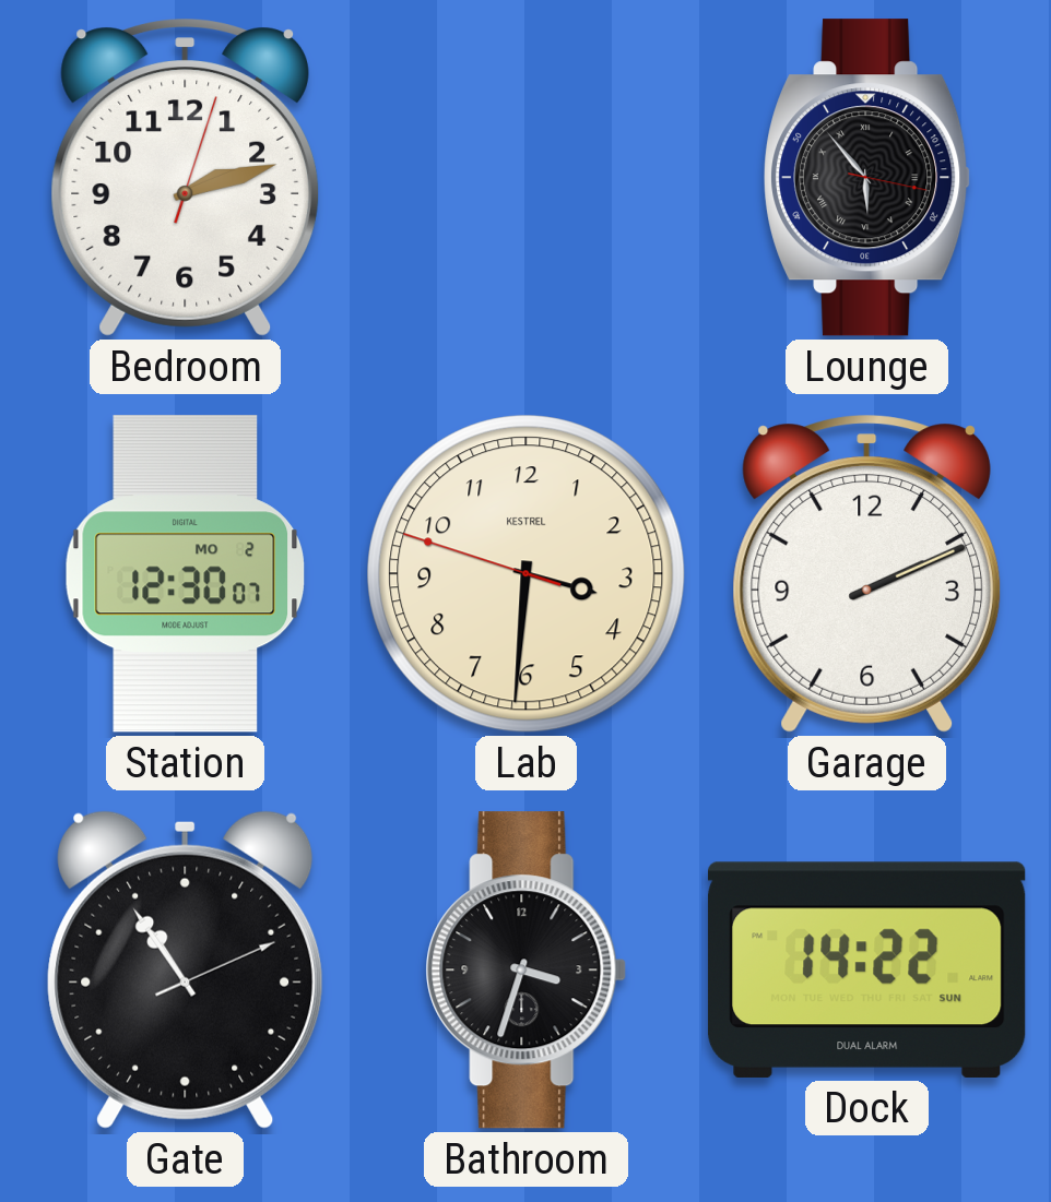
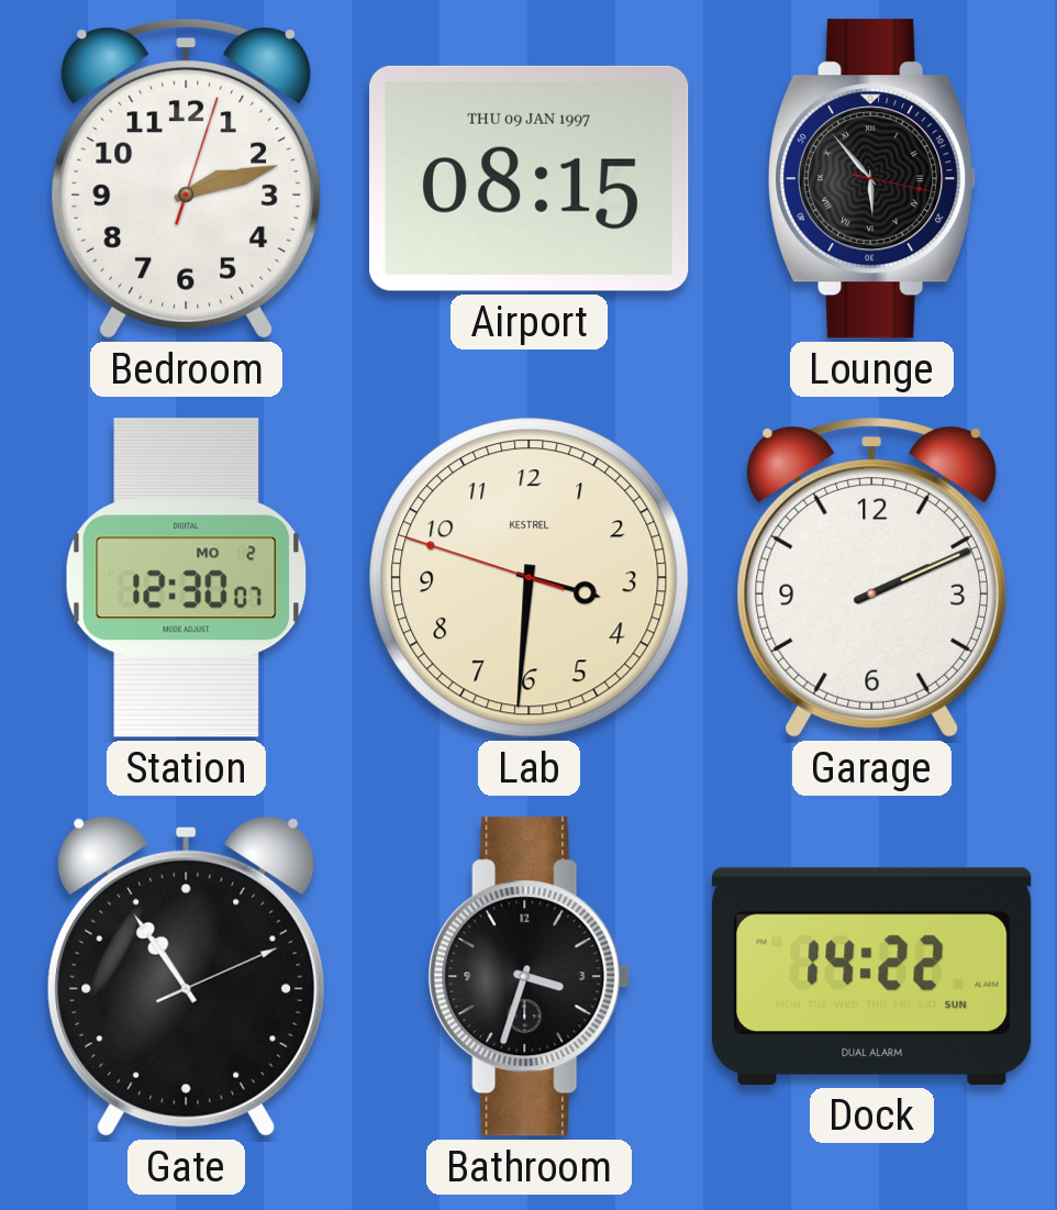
Airport: none -> 08:15
